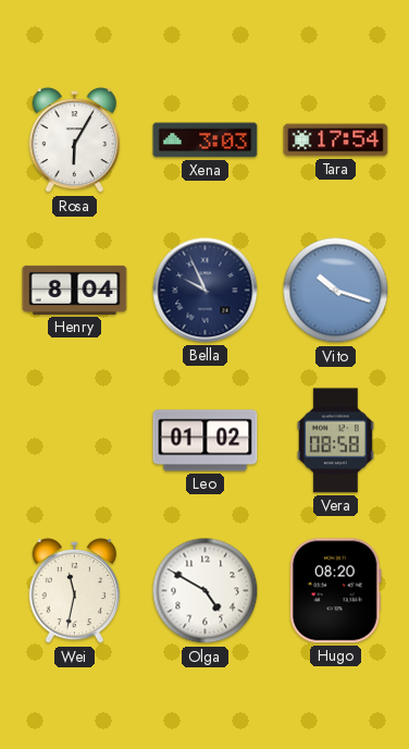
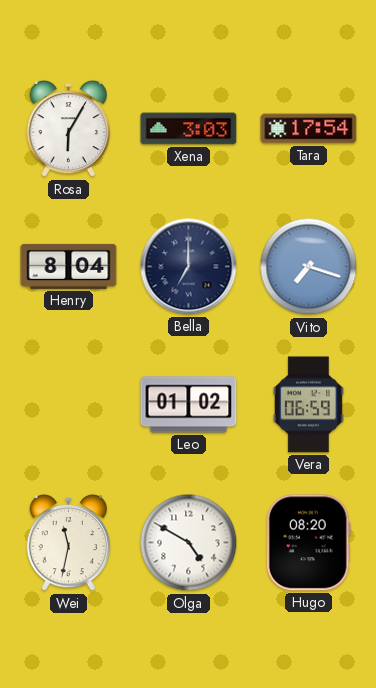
Bella: 9:56 -> 7:00
Vito: 10:18 -> 7:18
Vera: 08:58 -> 06:59
